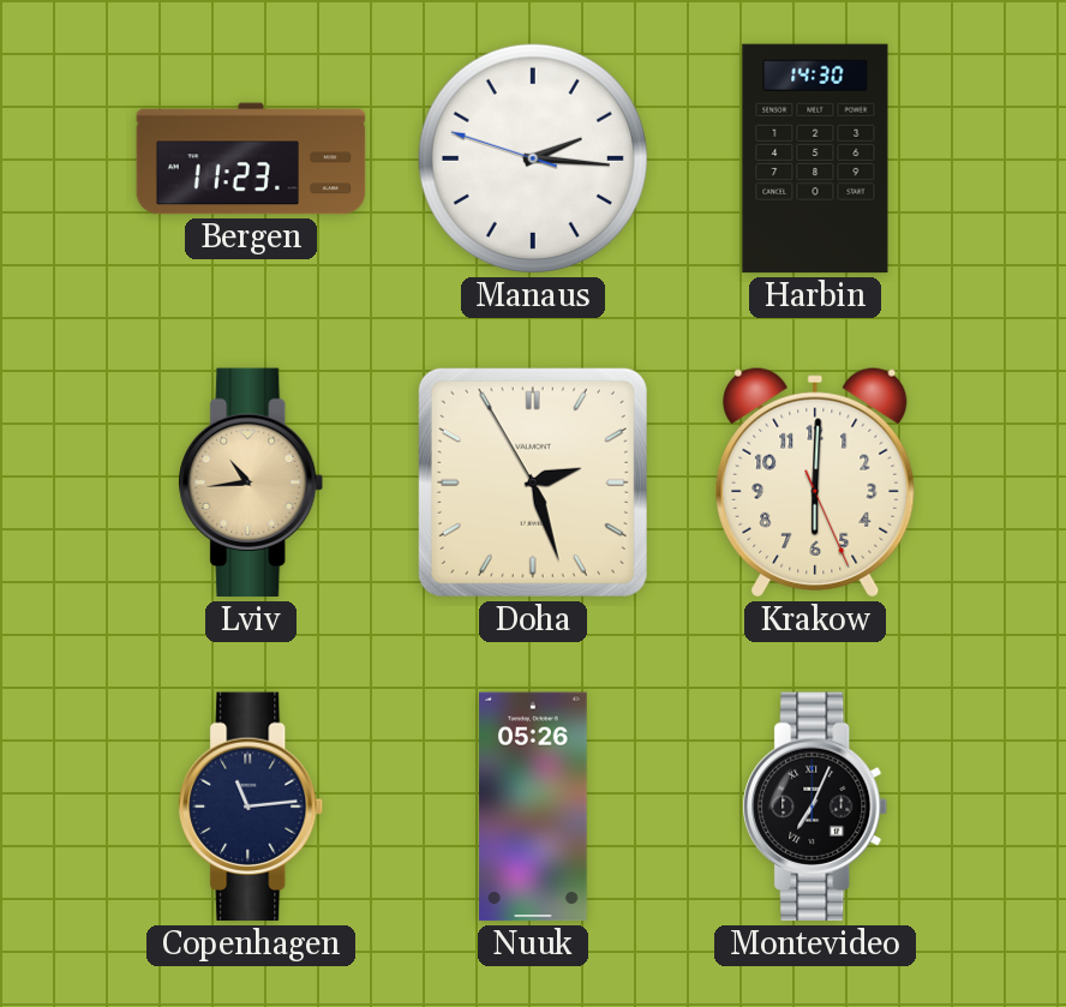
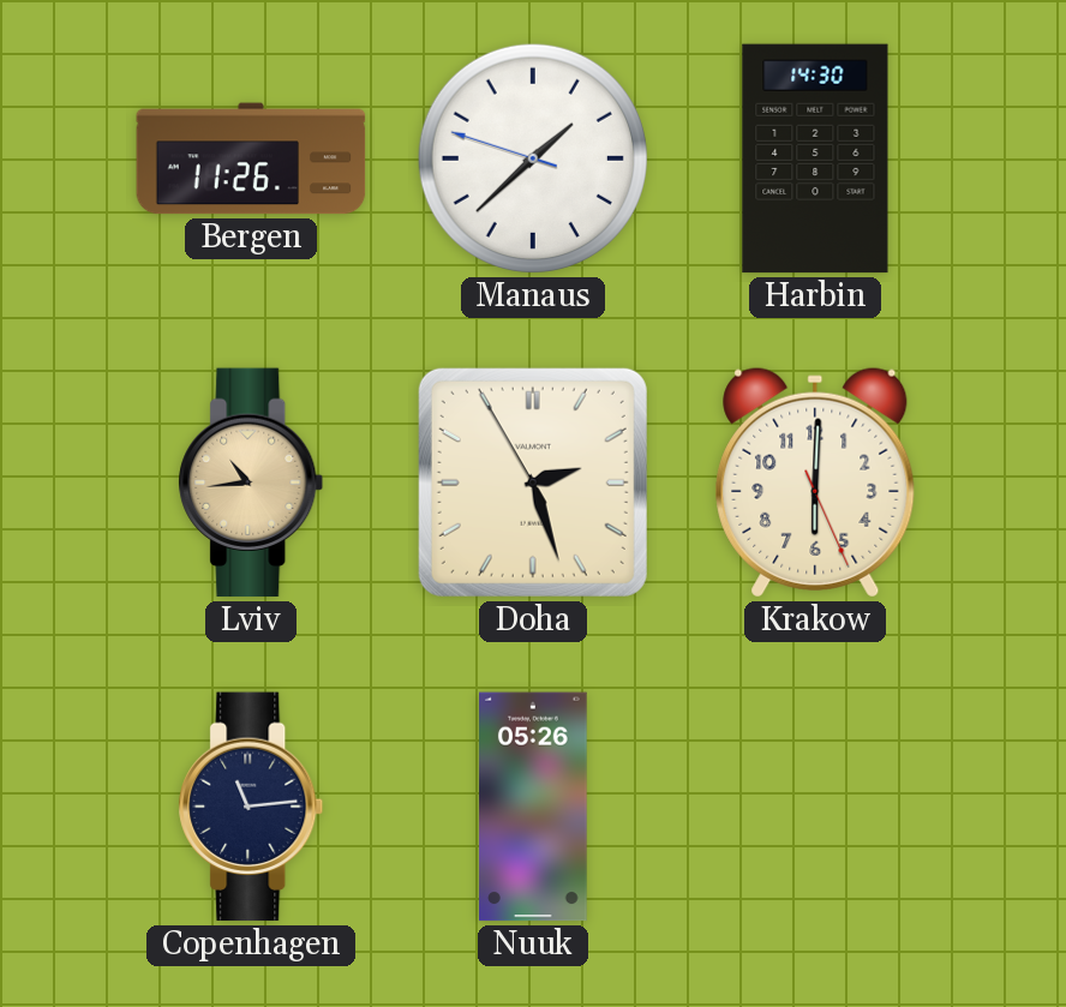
Bergen: 11:23 -> 11:26
Manaus: 2:15 -> 1:37
Montevideo: 7:04 -> none
